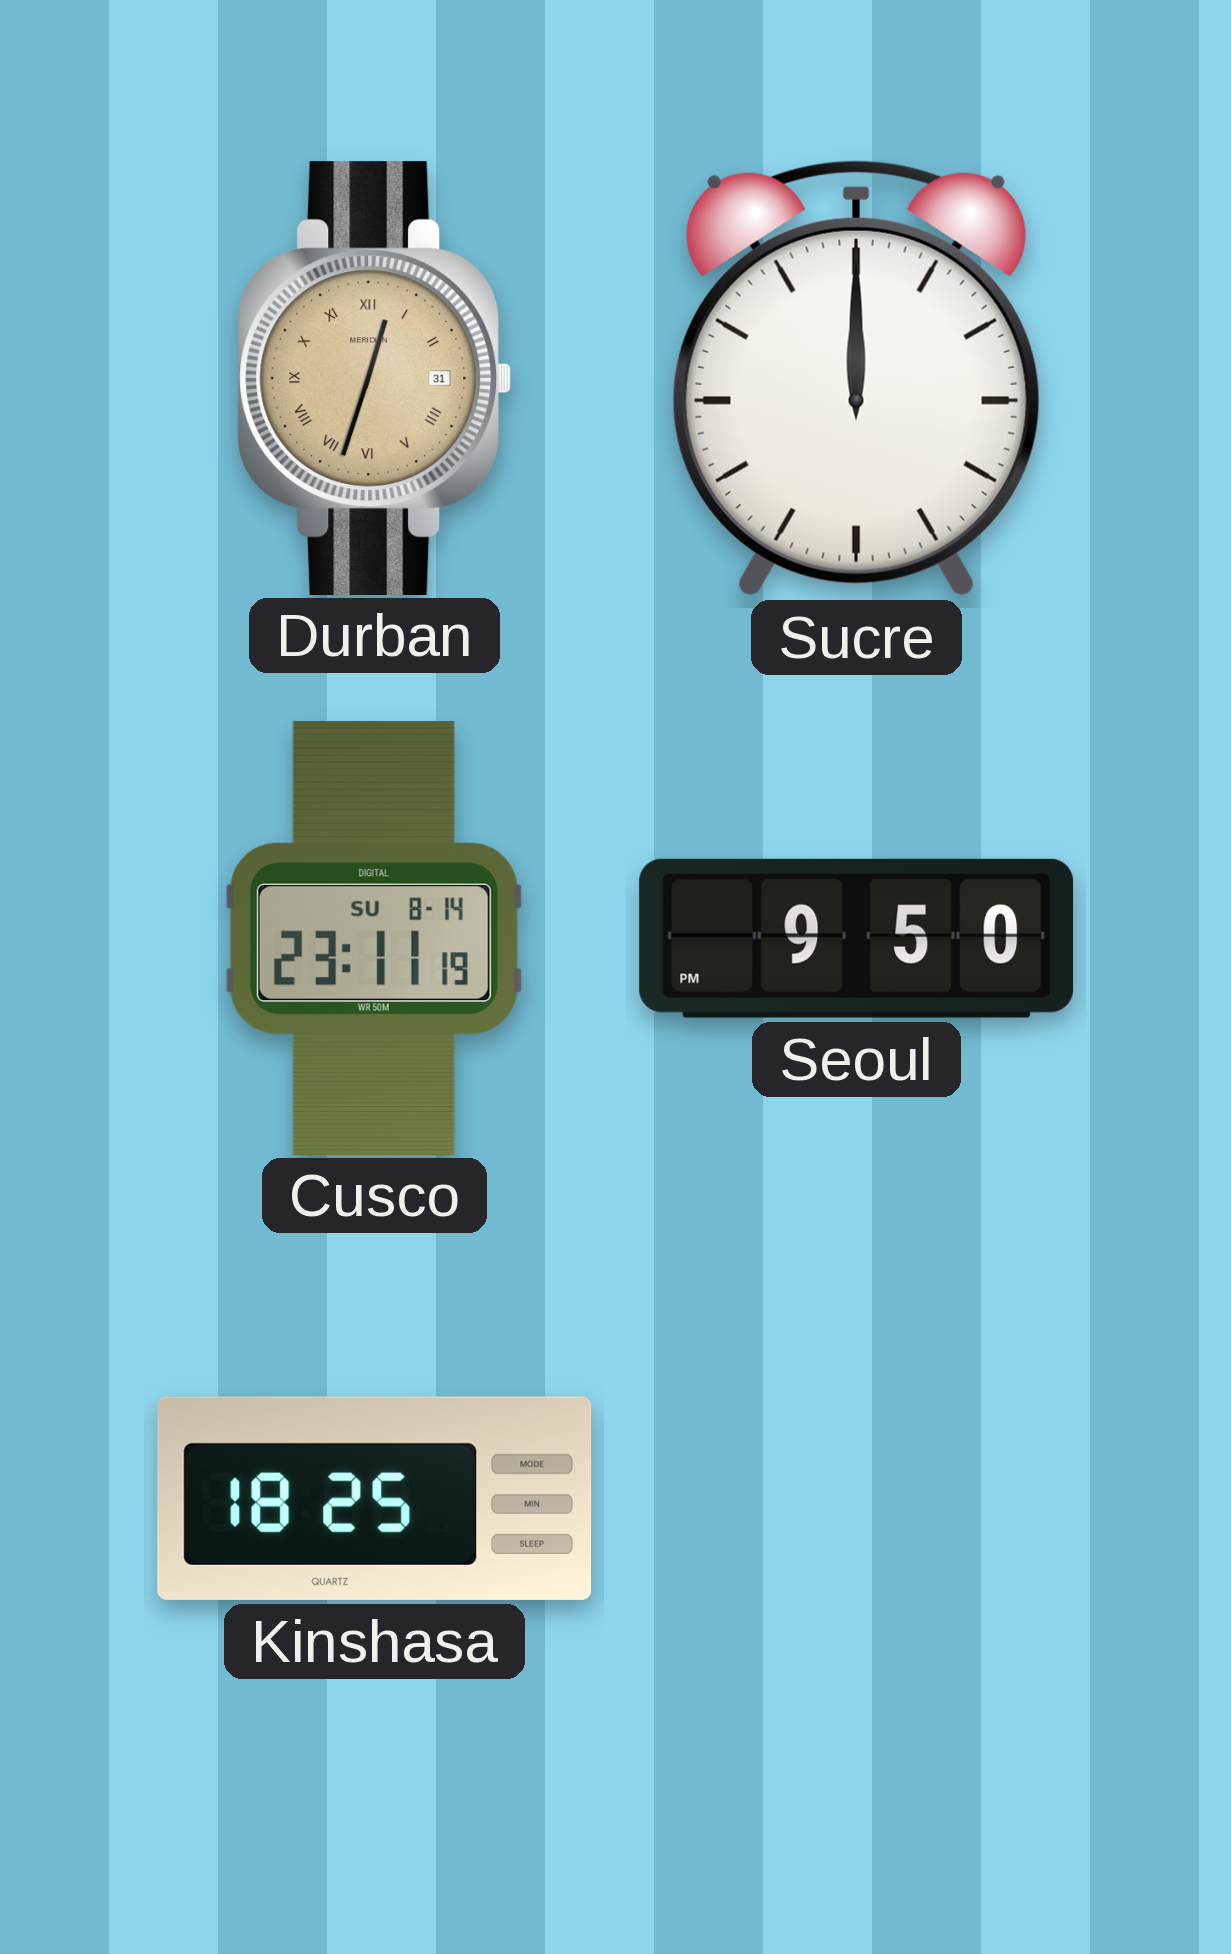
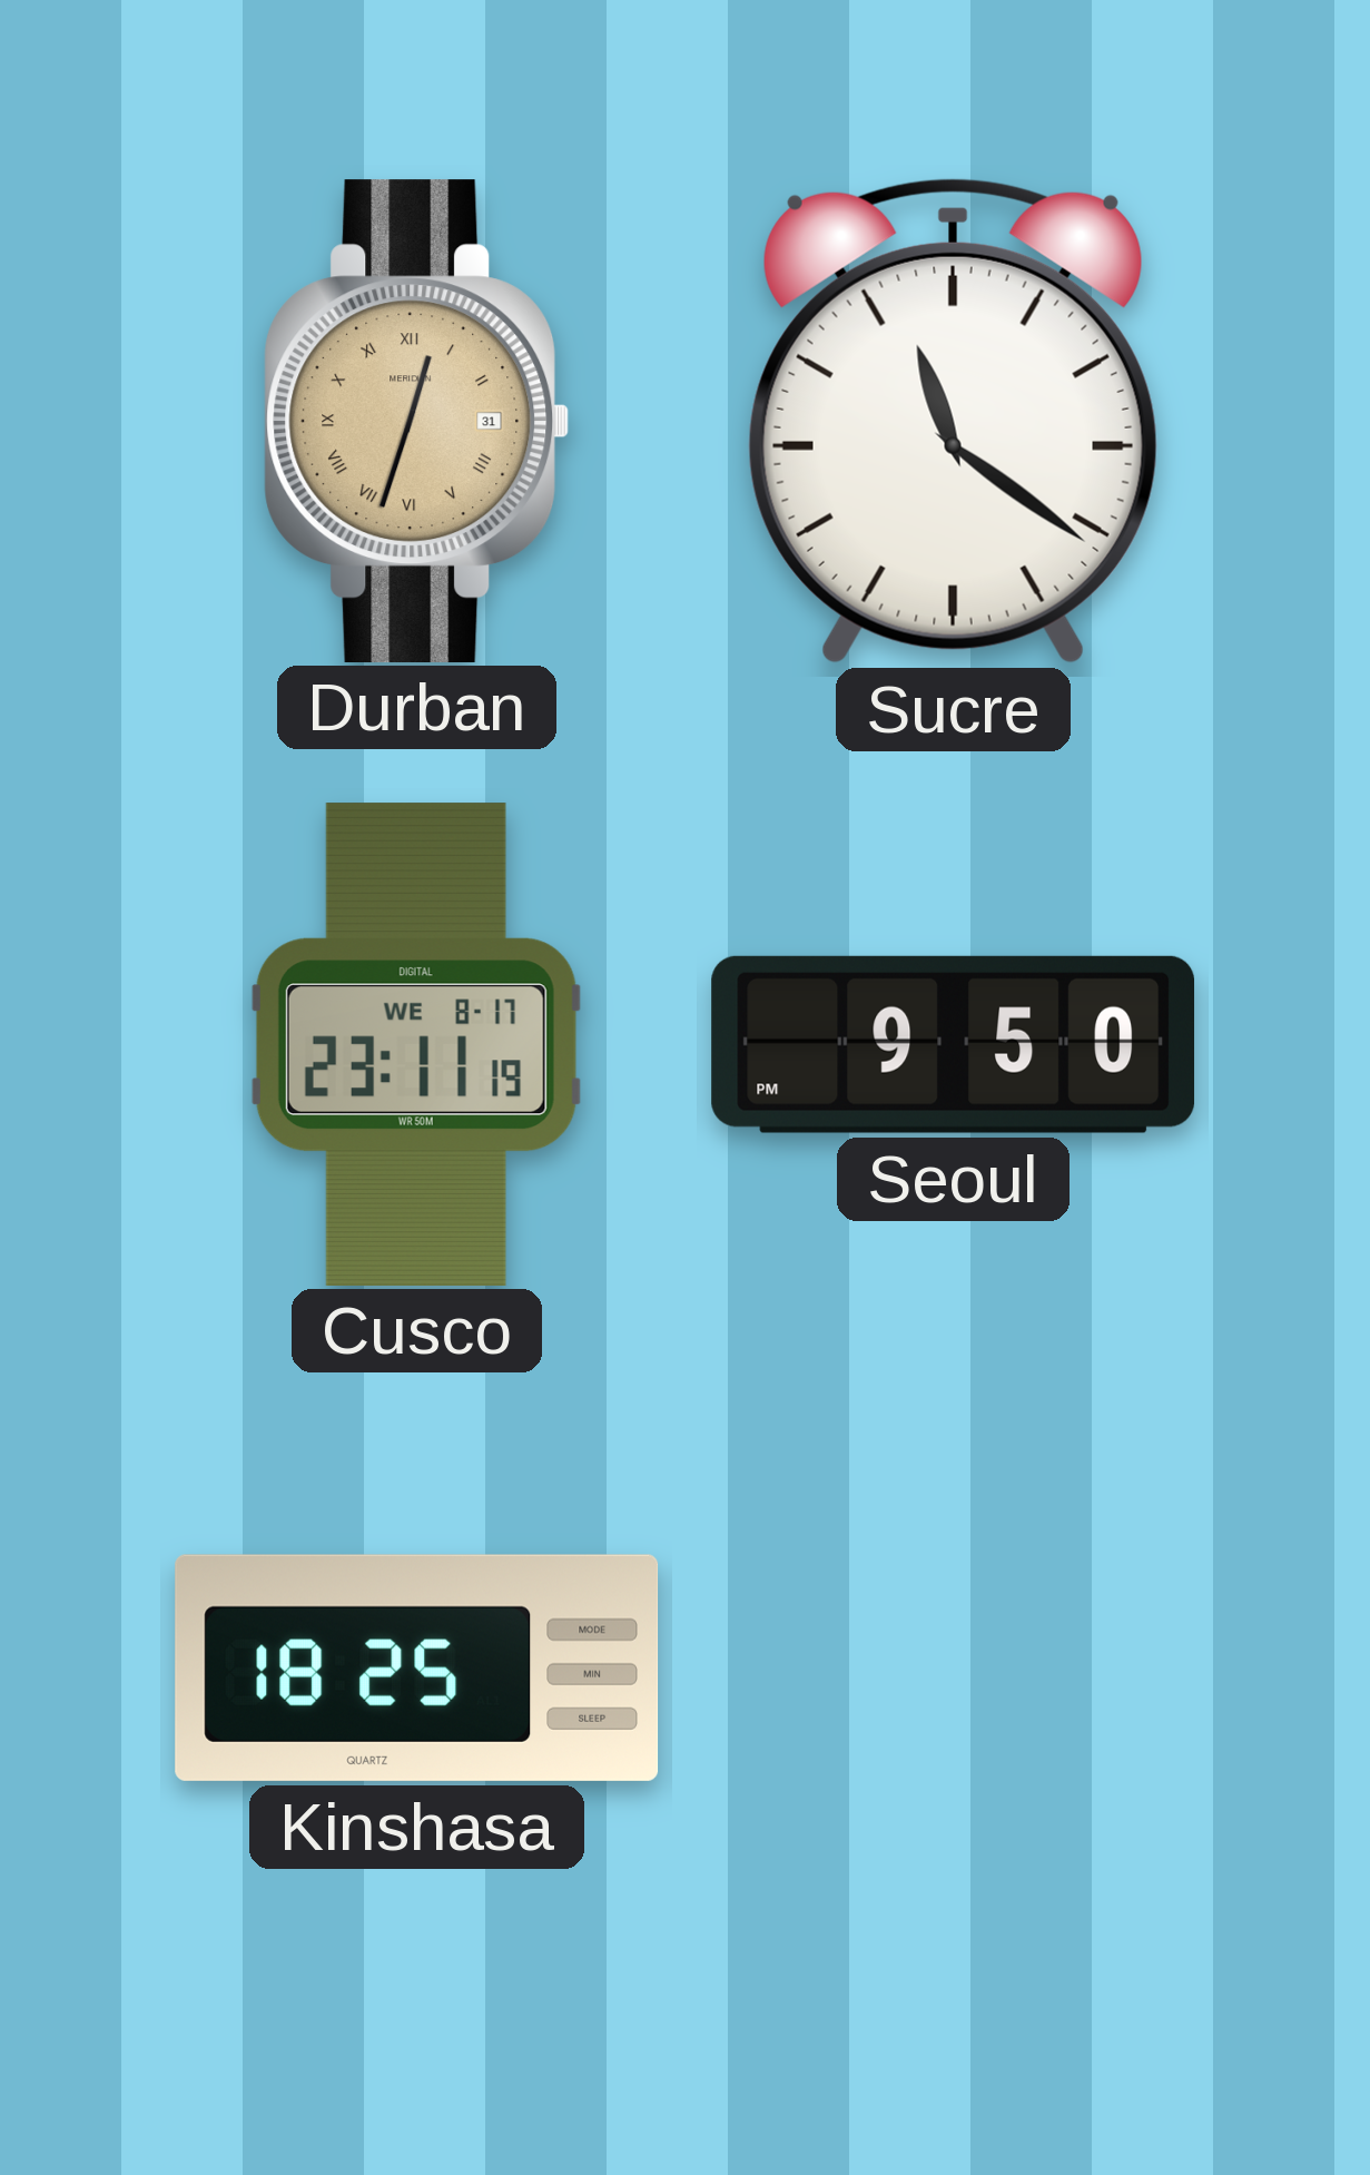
Sucre: 12:00 -> 11:21
Cusco date: SU 8-14 -> WE 8-17
